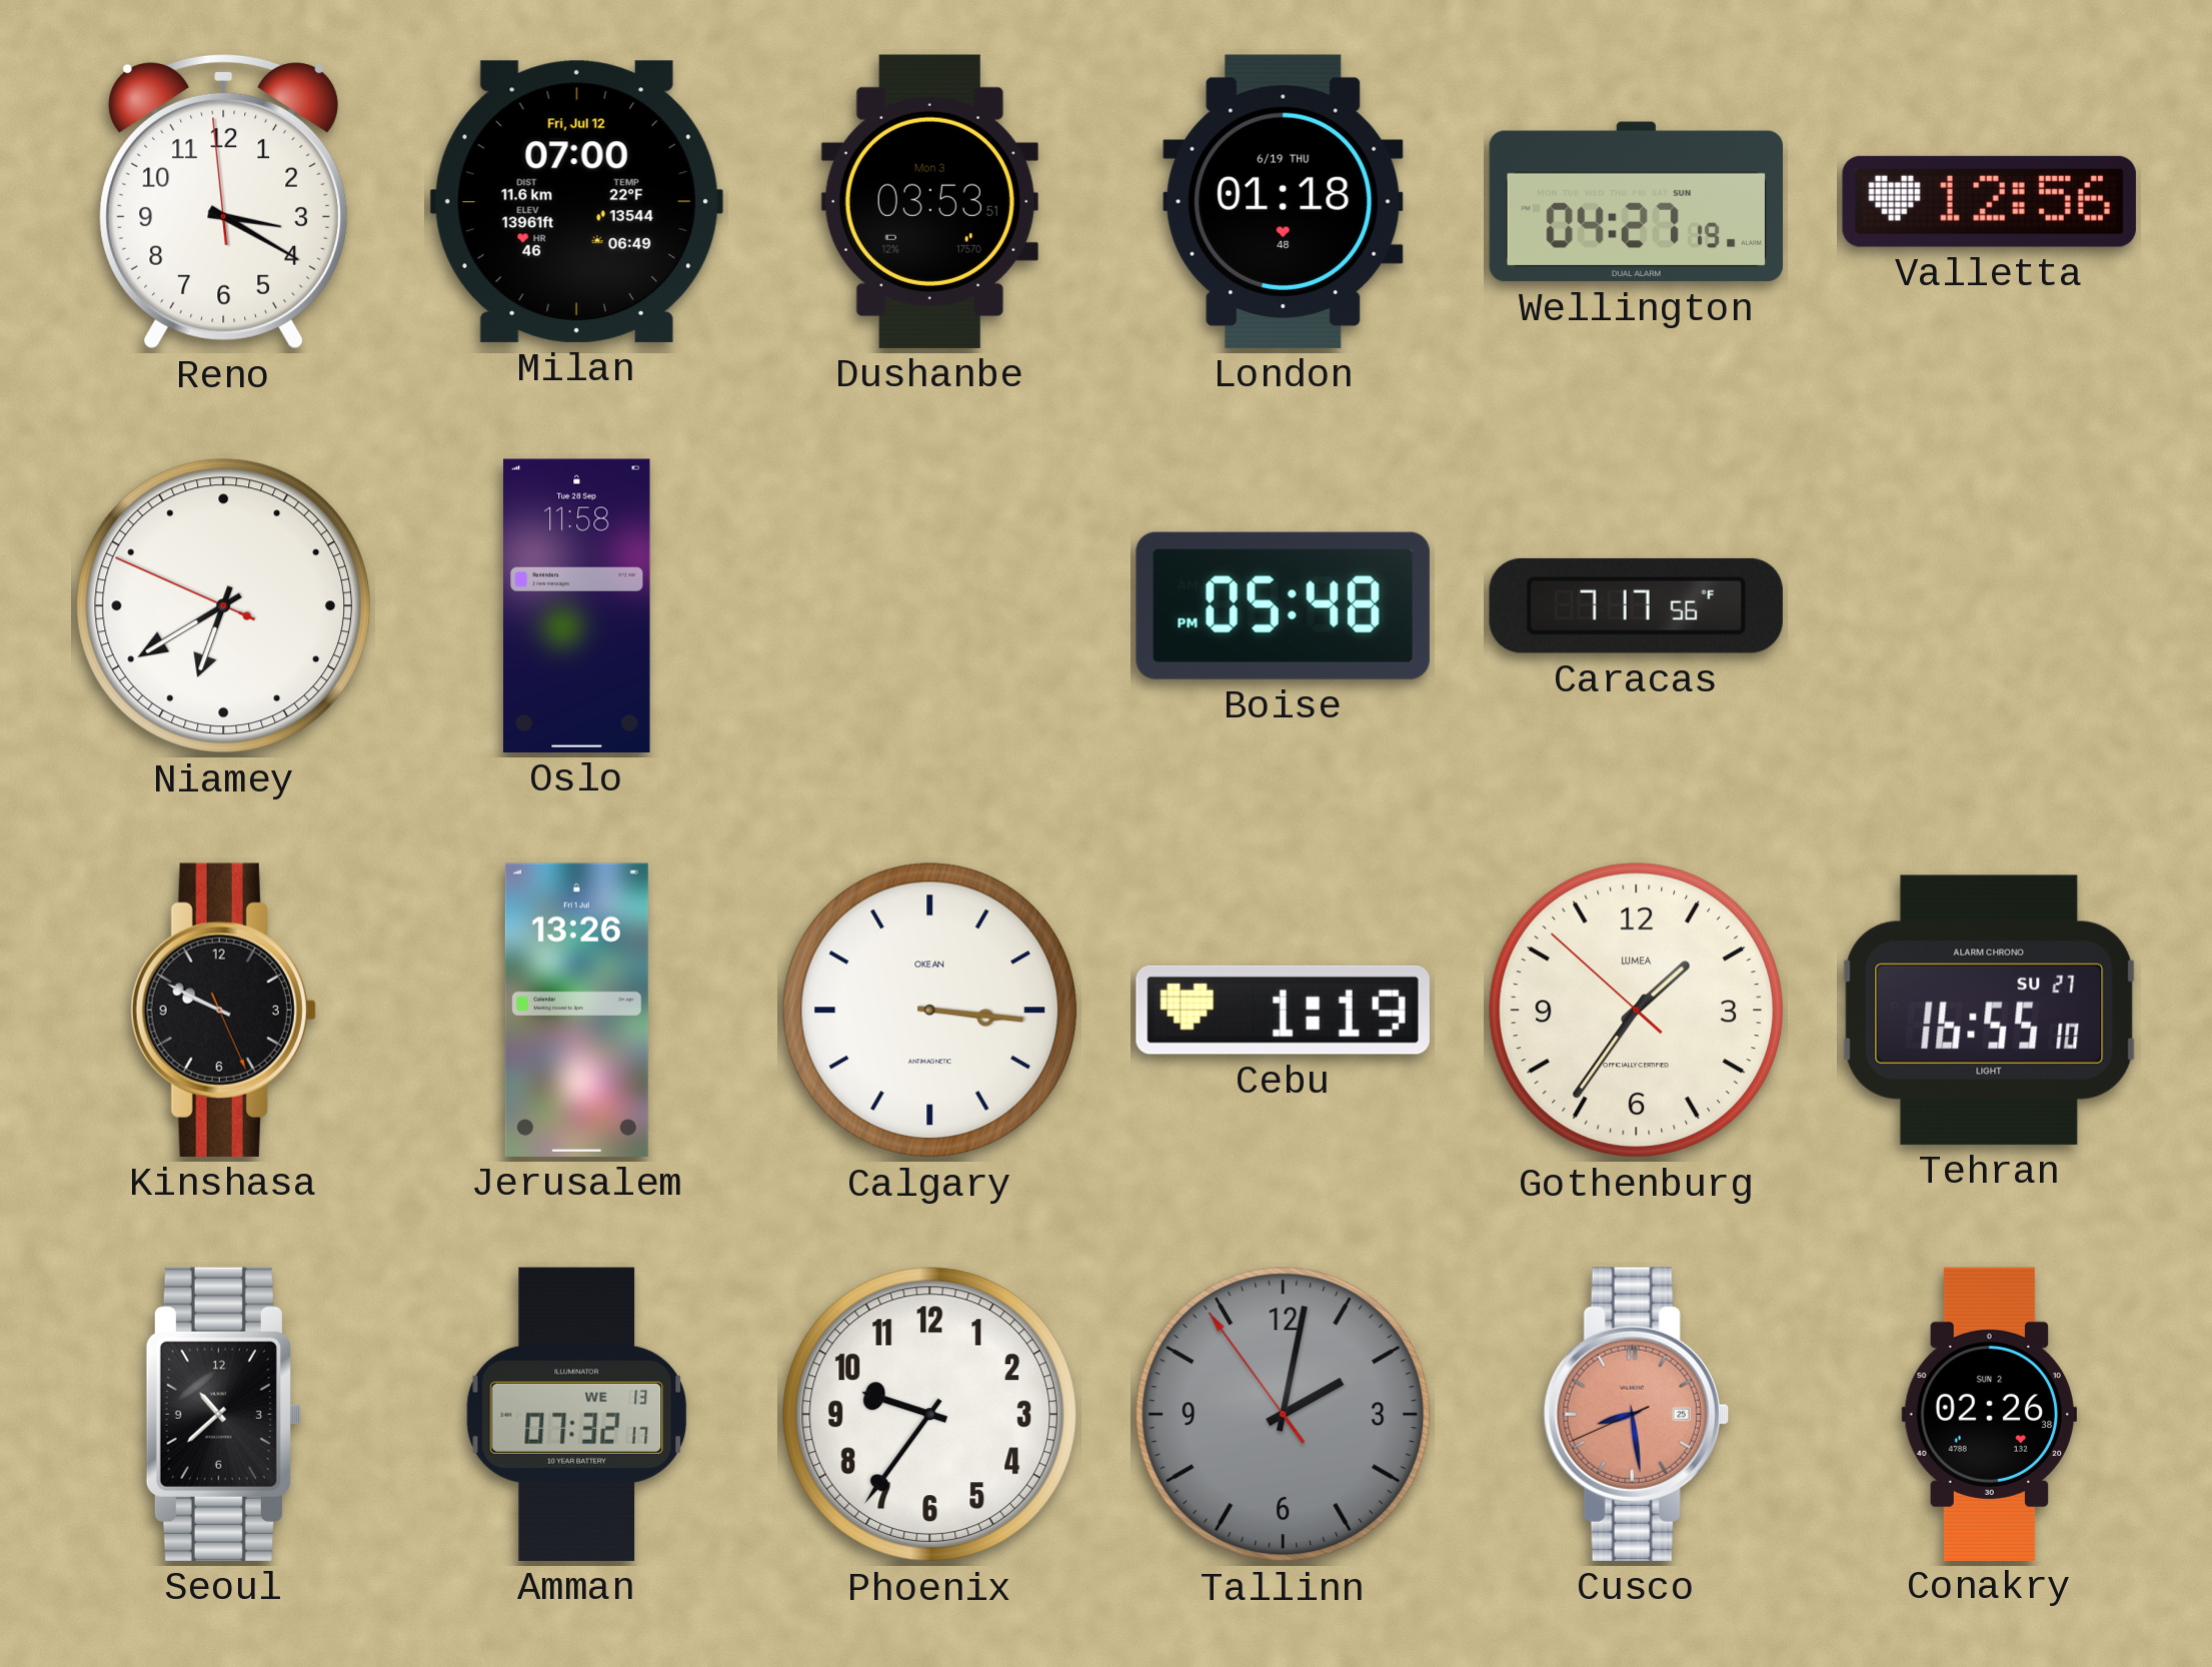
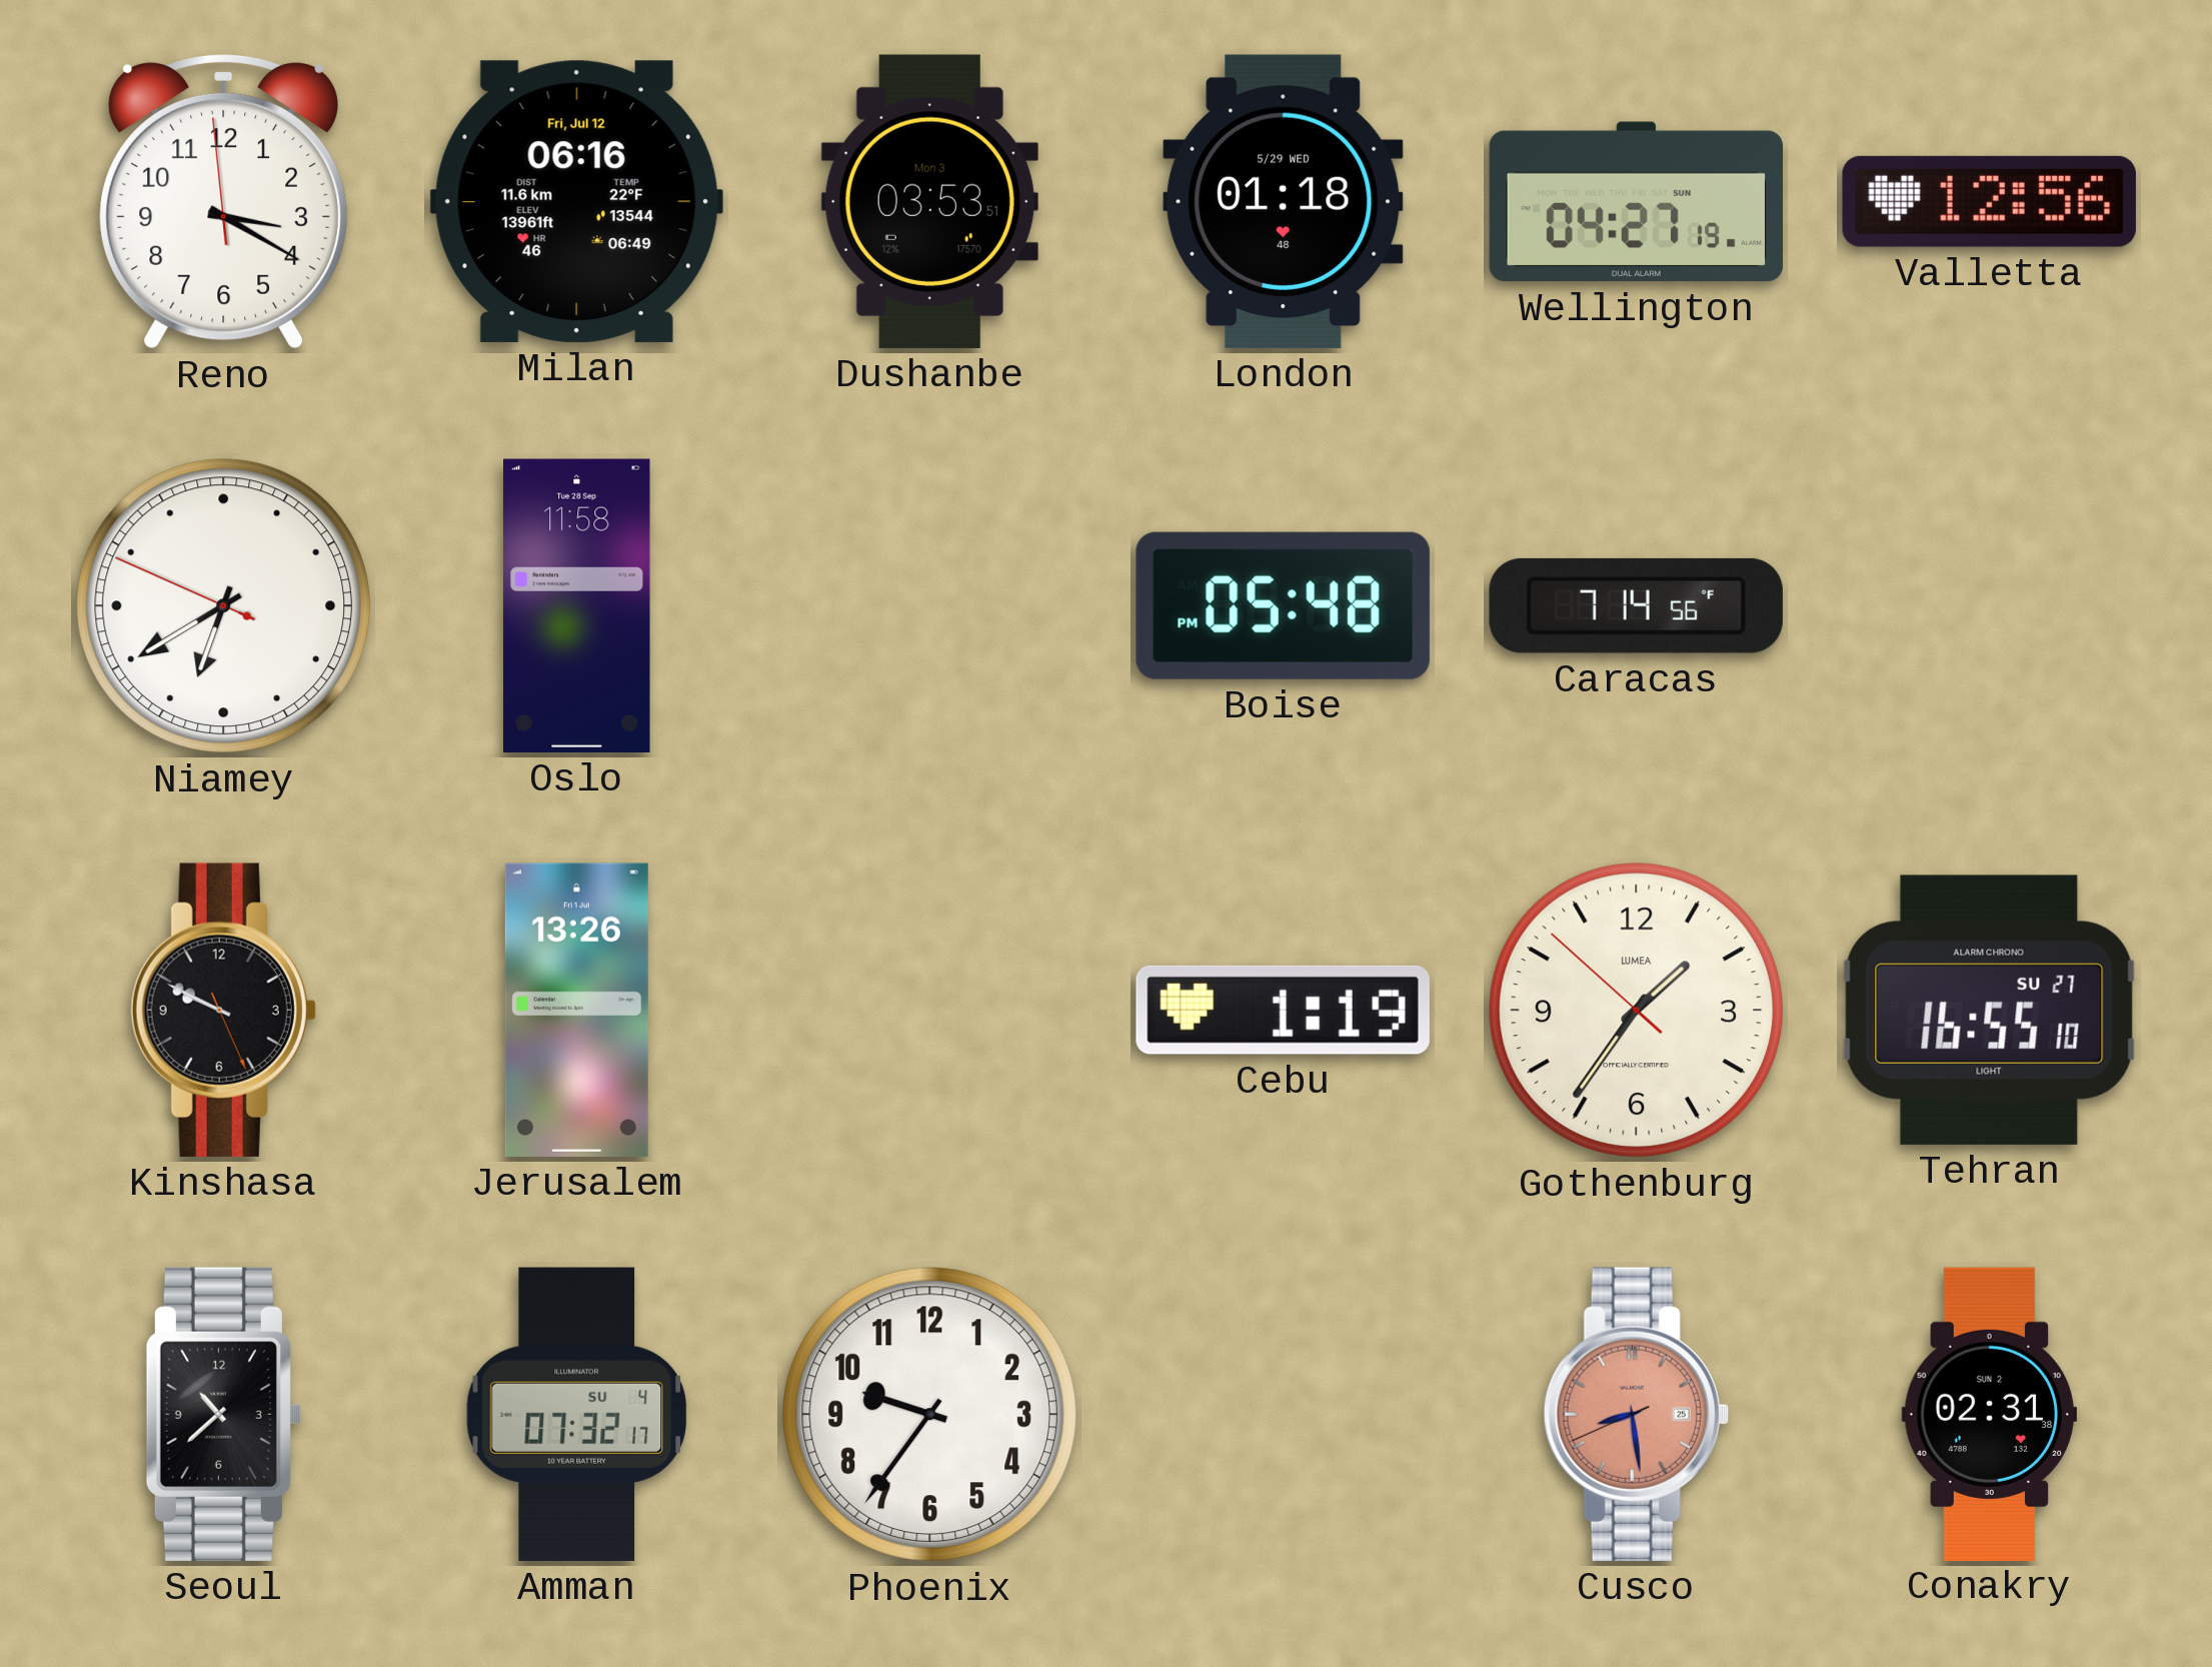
Milan: 07:00 -> 06:16
London date: 6/19 THU -> 5/29 WED
Caracas: 7:17 -> 7:14
Calgary: 3:16 -> none
Amman date: WE 13 -> SU 4
Tallinn: 2:01 -> none
Conakry: 02:26 -> 02:31
